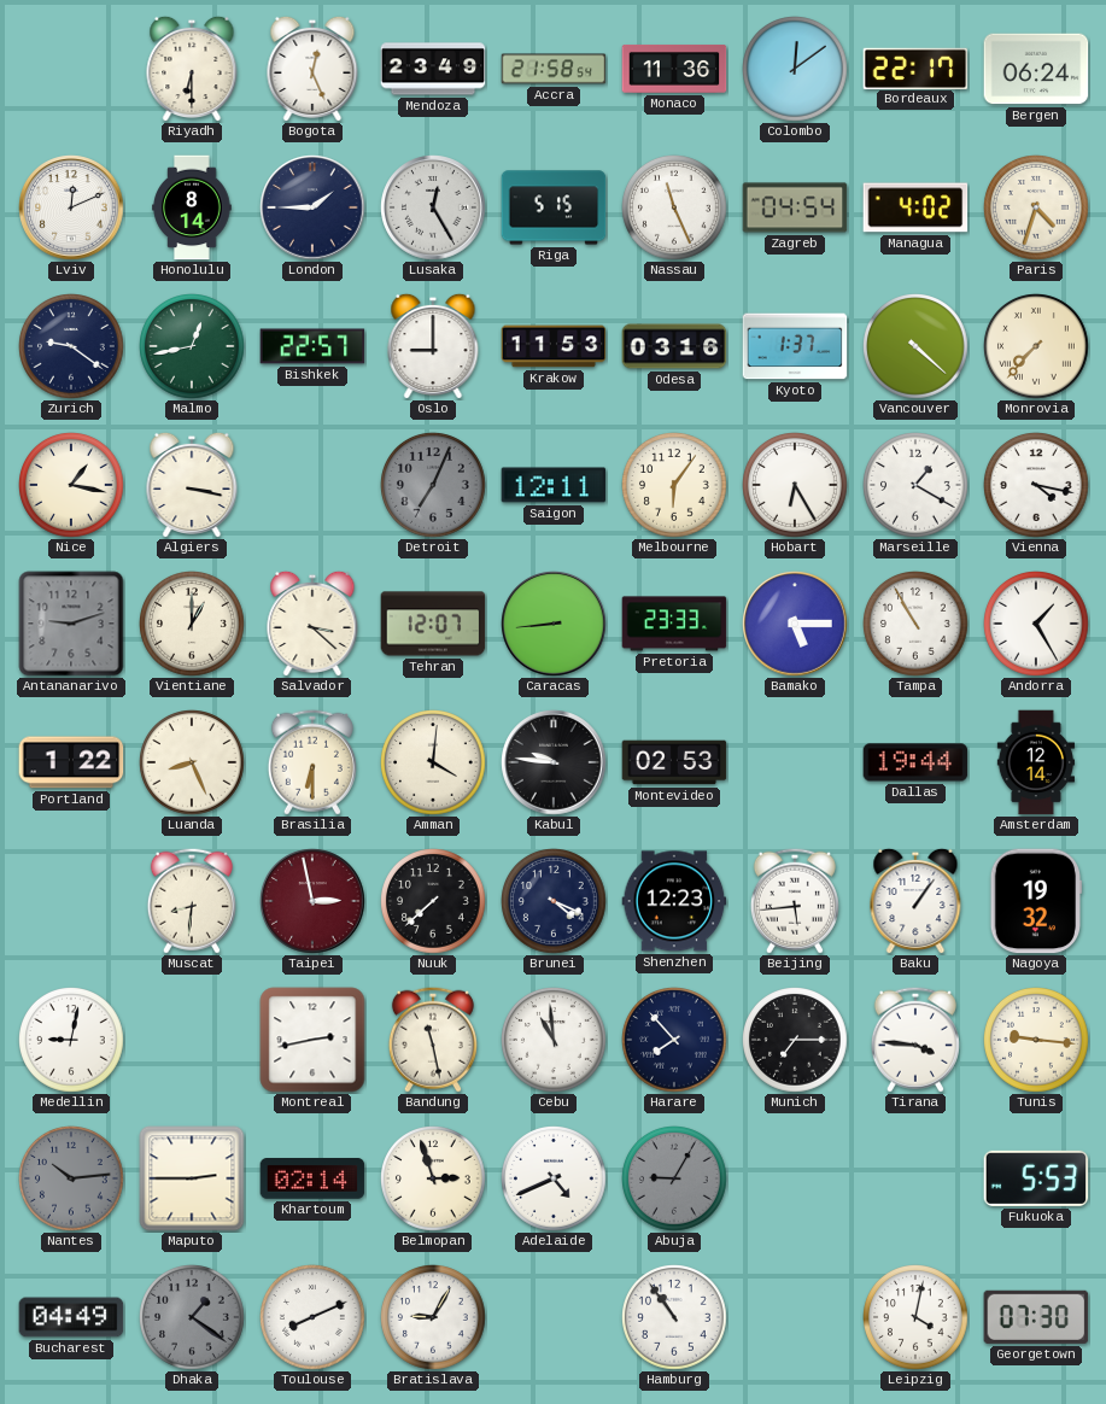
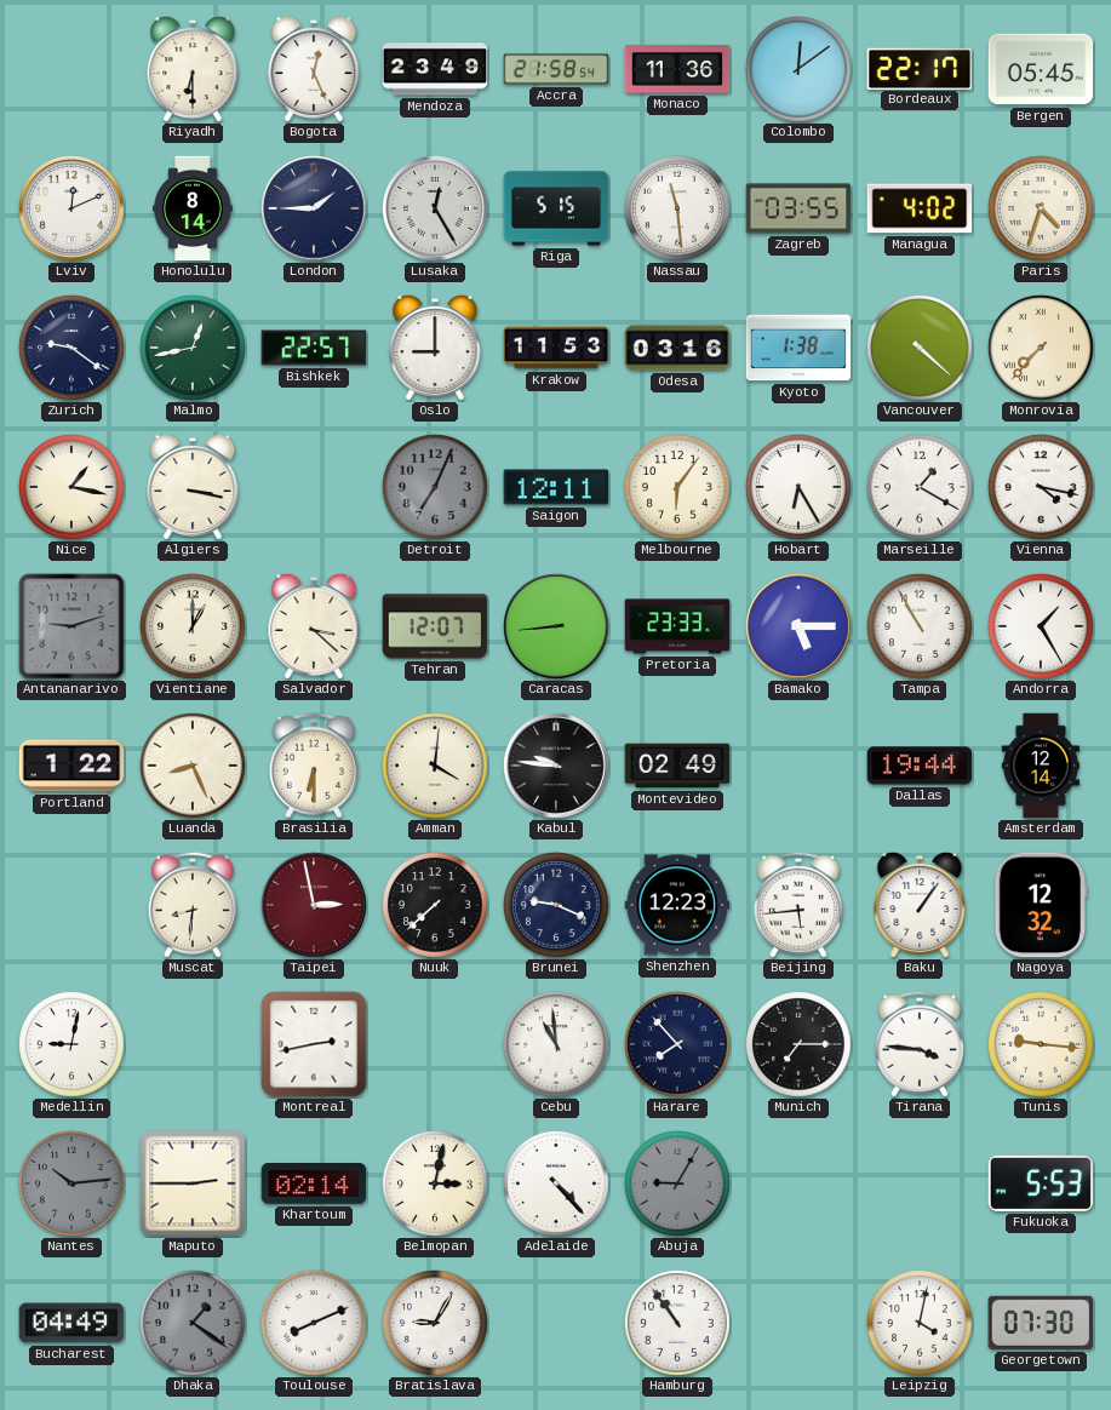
Bergen: 06:24 -> 05:45
Nassau: 11:26 -> 11:29
Zagreb: 04:54 -> 03:55
Kyoto: 1:37 -> 1:38
Montevideo: 02:53 -> 02:49
Brunei: 4:19 -> 9:19
Nagoya: 19:32 -> 12:32
Bandung: 11:28 -> none
Belmopan: 2:57 -> 3:02
Adelaide: 4:41 -> 4:23
